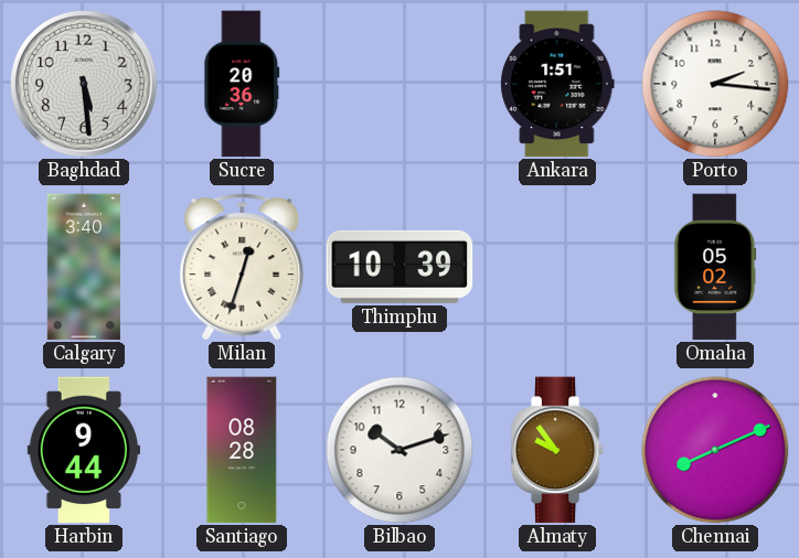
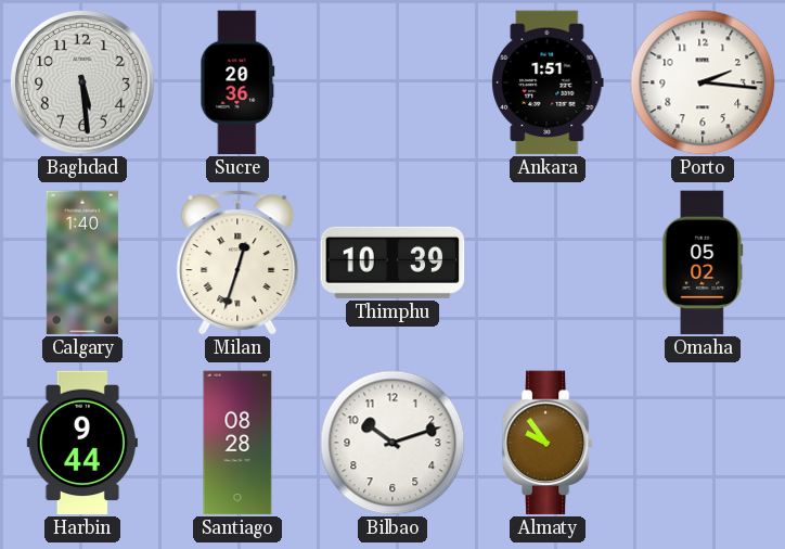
Calgary: 3:40 -> 1:40
Chennai: 8:11 -> none
